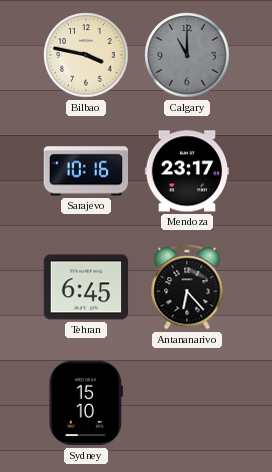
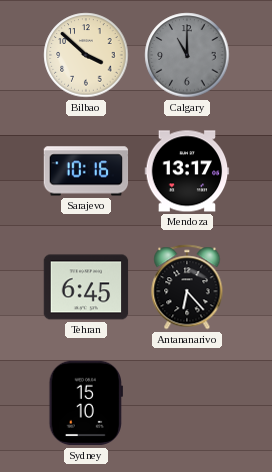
Bilbao: 3:47 -> 3:52
Mendoza: 23:17 -> 13:17
